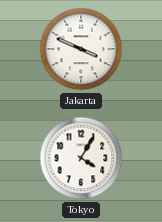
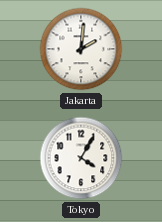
Jakarta: 3:49 -> 2:01
